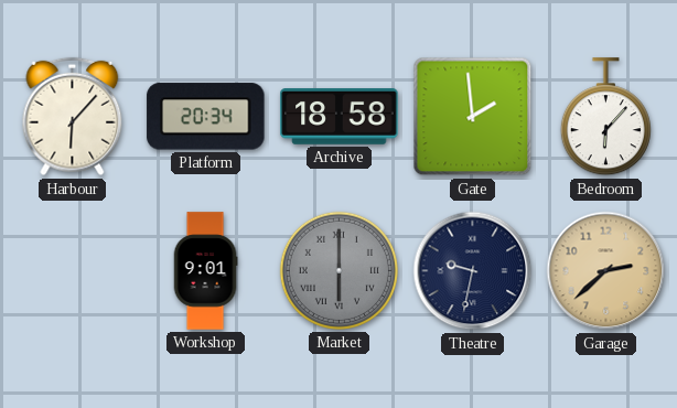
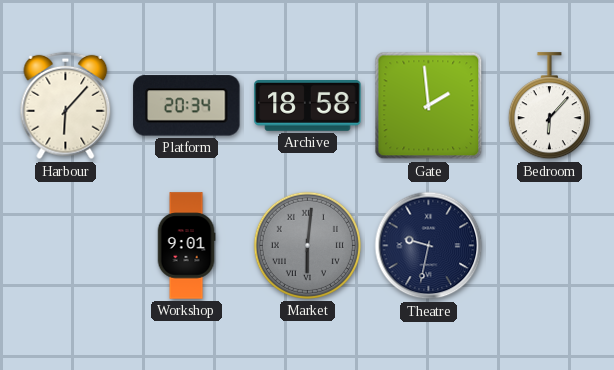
Market: 6:00 -> 6:01
Garage: 2:38 -> none
